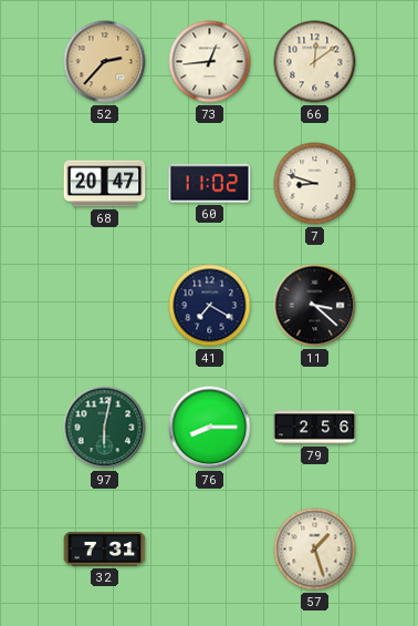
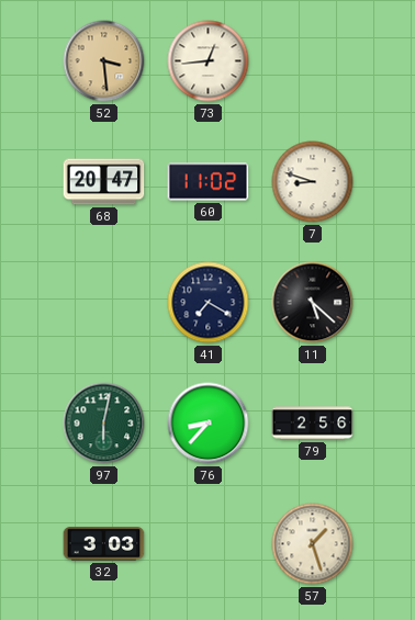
52: 2:37 -> 3:29
66: 12:09 -> none
11: 3:22 -> 5:22
76: 8:15 -> 8:37
32: 7:31 -> 3:03
